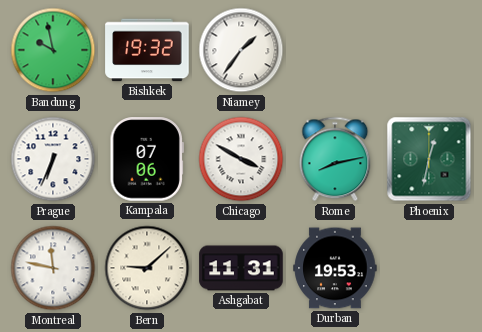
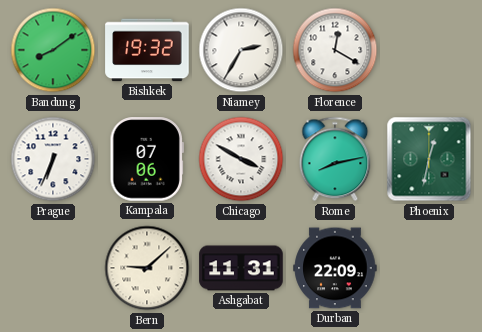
Bandung: 9:58 -> 8:09
Niamey: 1:36 -> 2:35
Florence: none -> 12:20
Montreal: 11:47 -> none
Durban: 19:53 -> 22:09
